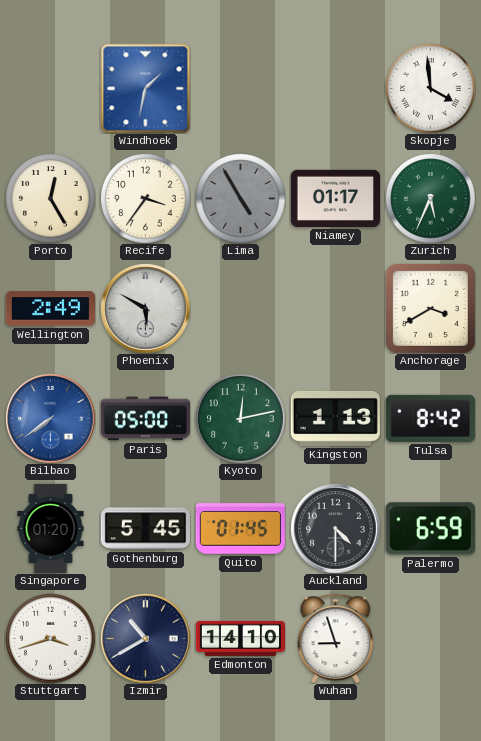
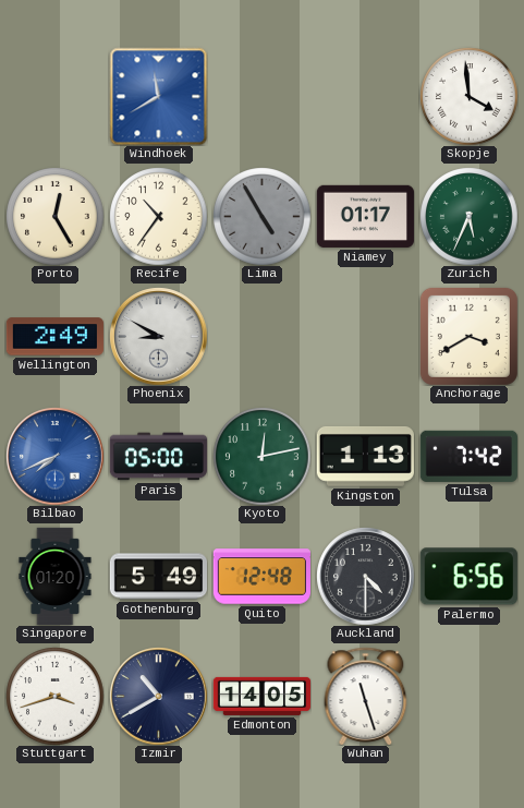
Windhoek: 1:32 -> 11:40
Recife: 3:36 -> 10:36
Phoenix: 5:50 -> 8:50
Bilbao: 7:39 -> 7:41
Tulsa: 8:42 -> 7:42
Gothenburg: 5:45 -> 5:49
Quito: 01:45 -> 12:48
Palermo: 6:59 -> 6:56
Edmonton: 14:10 -> 14:05
Wuhan: 8:57 -> 11:27
